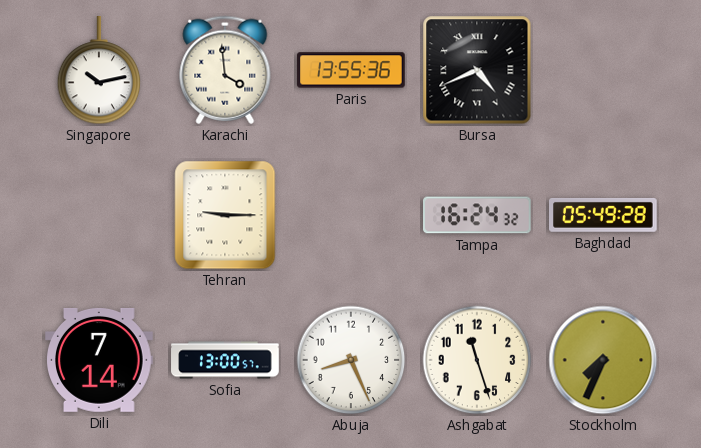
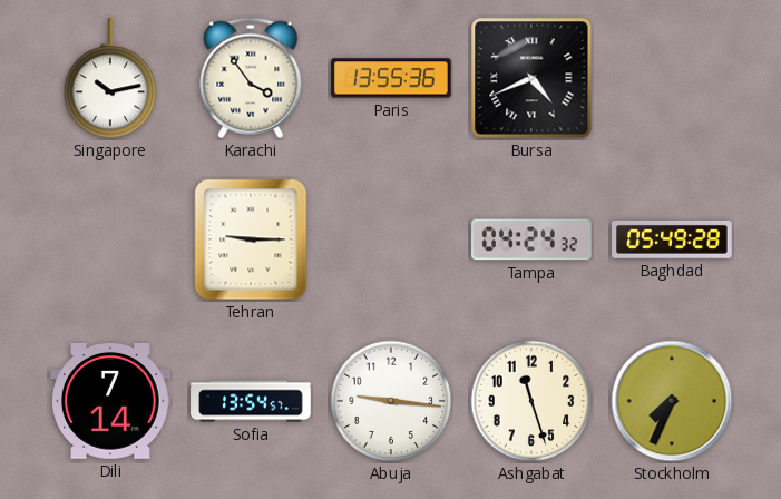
Karachi: 3:59 -> 3:54
Tampa: 16:24 -> 04:24
Sofia: 13:00 -> 13:54
Abuja: 8:26 -> 9:16
